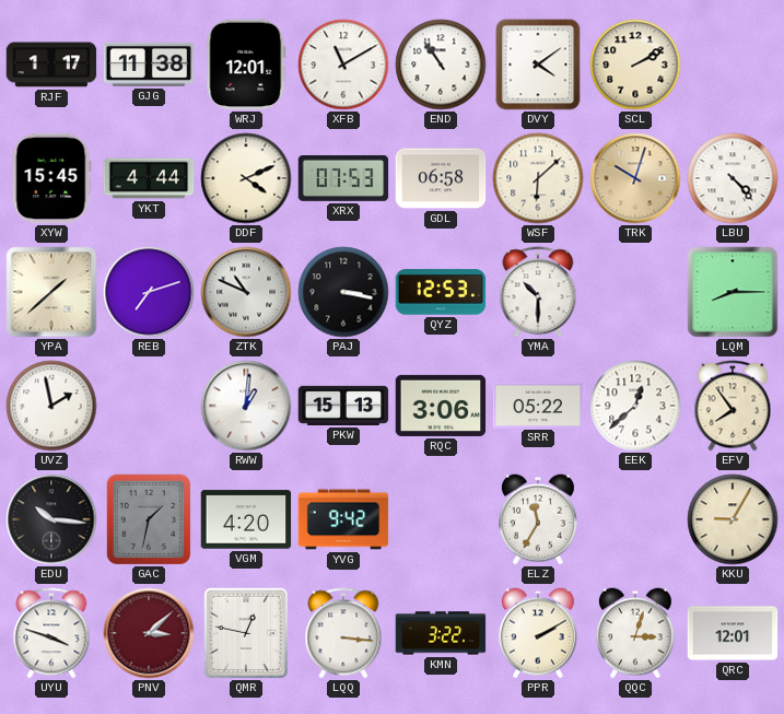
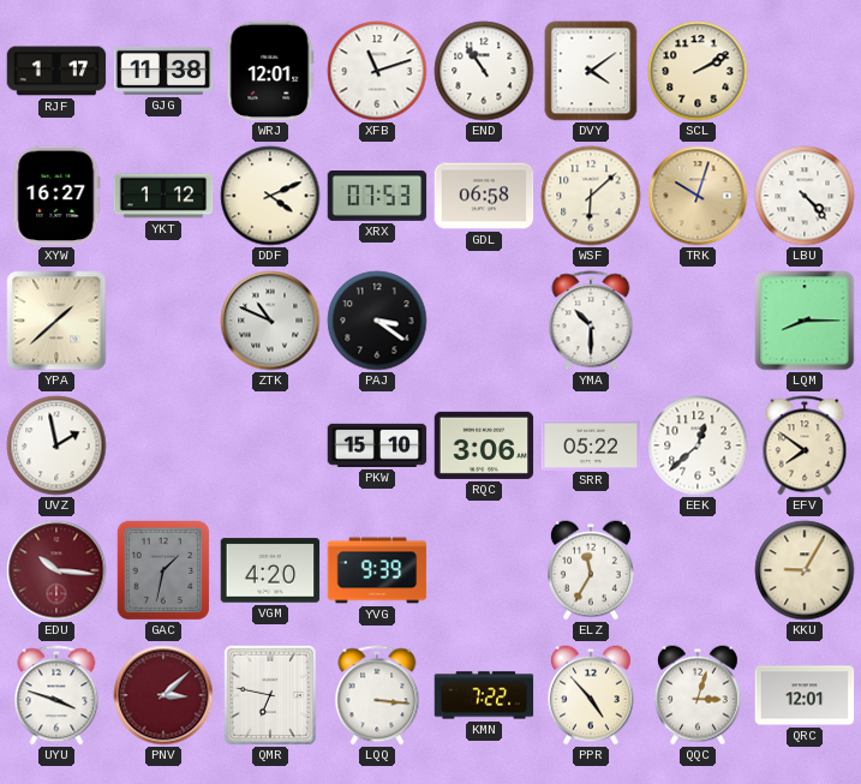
XFB: 11:10 -> 11:12
XYW: 15:45 -> 16:27
YKT: 4:44 -> 1:12
REB: 7:12 -> none
PAJ: 3:17 -> 3:21
QYZ: 12:53 -> none
RWW: 1:01 -> none
PKW: 15:13 -> 15:10
EFV: 7:54 -> 7:51
EDU dial: black -> burgundy
YVG: 9:42 -> 9:39
QMR: 12:47 -> 6:47
KMN: 3:22 -> 7:22
PPR: 2:10 -> 4:53
